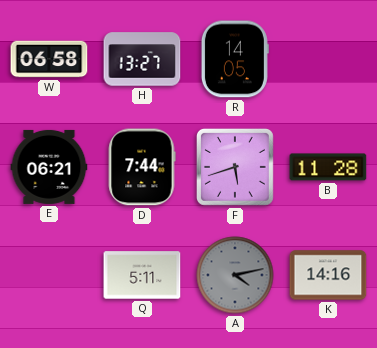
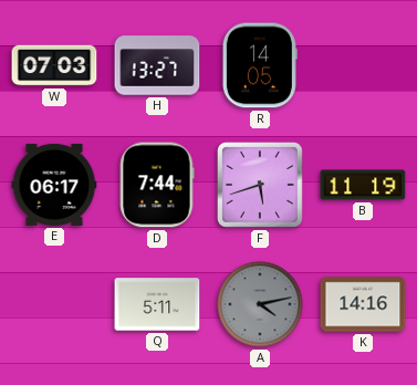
W: 06:58 -> 07:03
E: 06:21 -> 06:17
B: 11:28 -> 11:19
